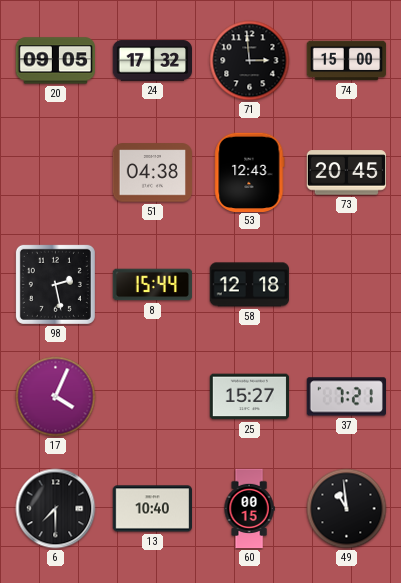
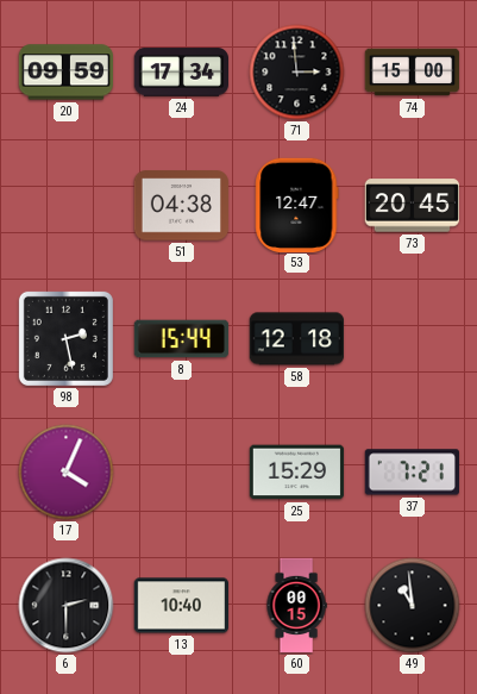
20: 09:05 -> 09:59
24: 17:32 -> 17:34
53: 12:43 -> 12:47
25: 15:27 -> 15:29
6: 7:30 -> 2:30
